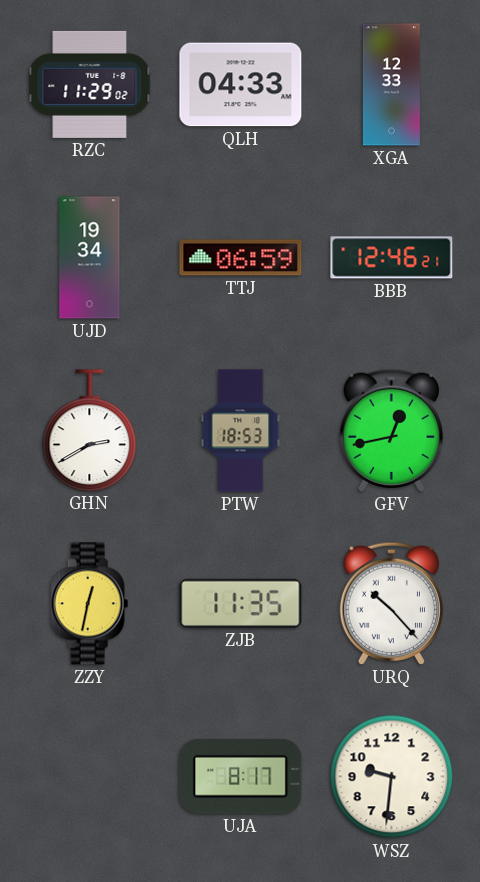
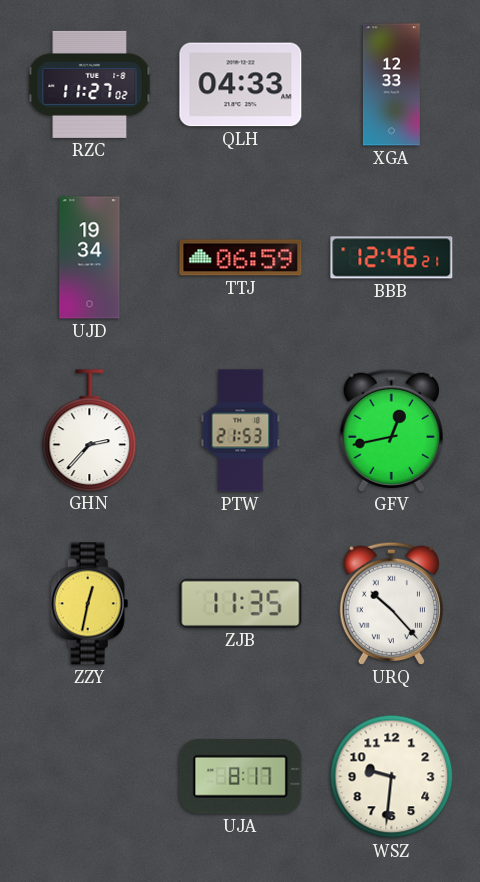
RZC: 11:29 -> 11:27
GHN: 2:40 -> 2:37
PTW: 18:53 -> 21:53
